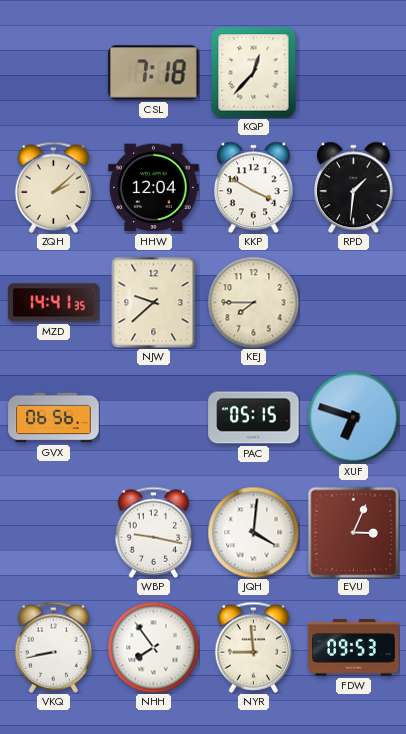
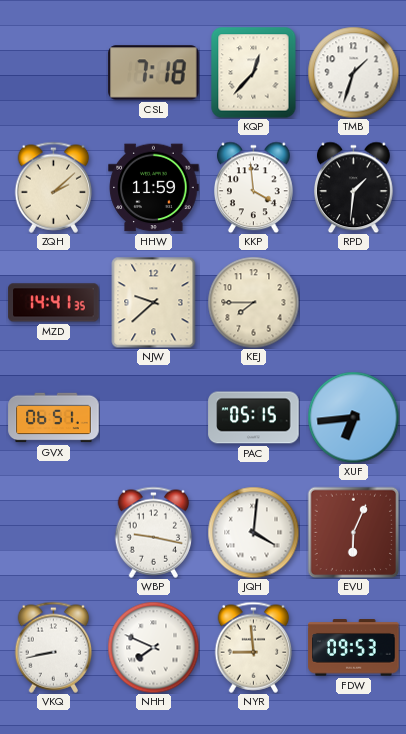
TMB: none -> 1:33
HHW: 12:04 -> 11:59
KKP: 3:50 -> 3:59
GVX: 06:56 -> 06:51
XUF: 6:48 -> 6:44
EVU: 3:04 -> 6:04
NHH: 7:54 -> 7:49
